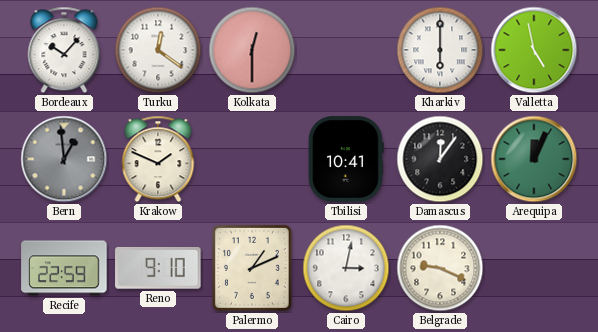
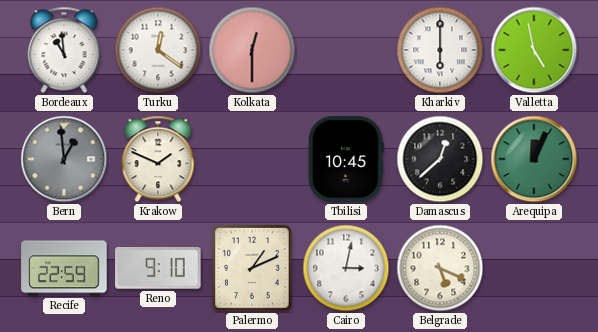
Bordeaux: 10:07 -> 10:59
Tbilisi: 10:41 -> 10:45
Damascus: 12:06 -> 12:38
Belgrade: 9:19 -> 5:19
